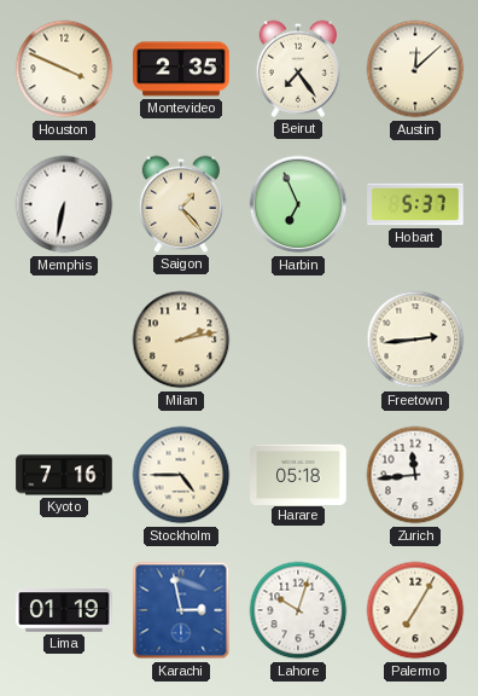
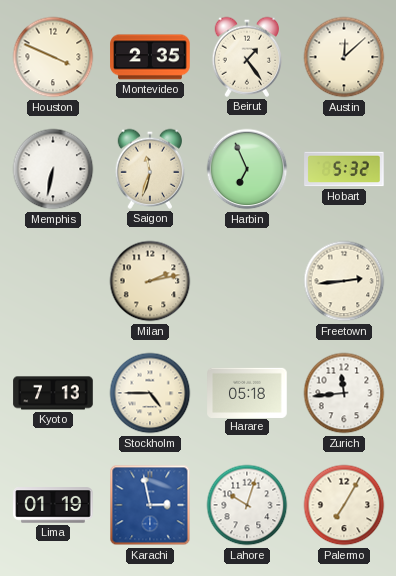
Beirut: 7:24 -> 1:24
Saigon: 1:23 -> 11:33
Hobart: 5:37 -> 5:32
Kyoto: 7:16 -> 7:13
